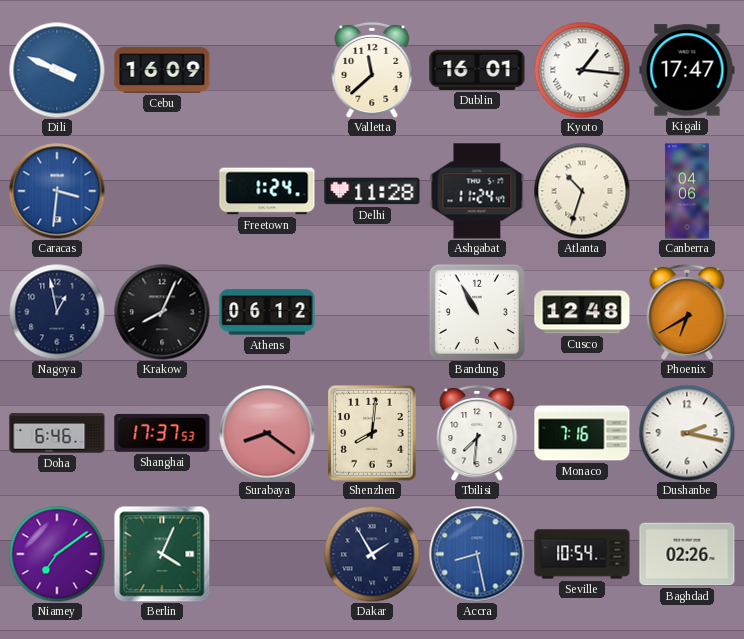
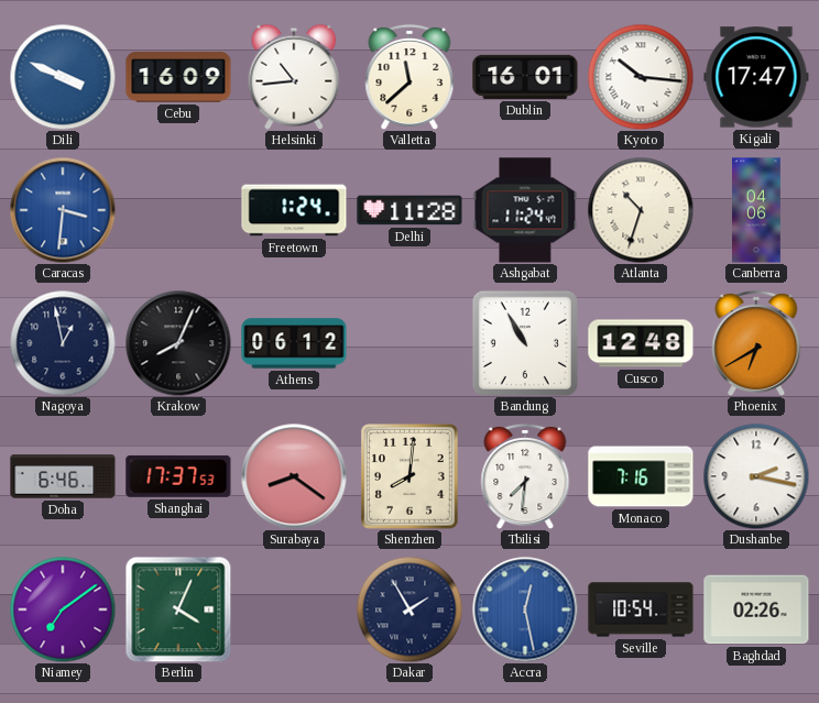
Helsinki: none -> 10:44
Kyoto: 1:16 -> 10:16
Accra: 8:28 -> 12:28
